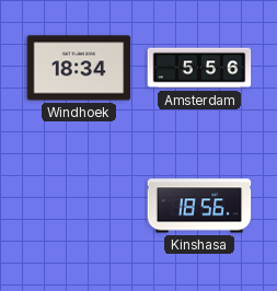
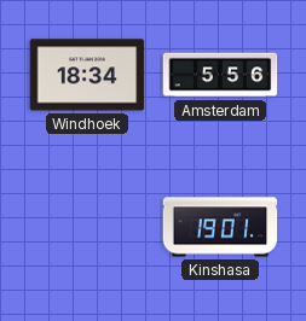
Kinshasa: 18:56 -> 19:01
